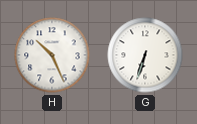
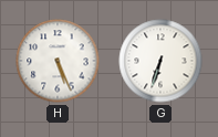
H: 10:26 -> 5:26
